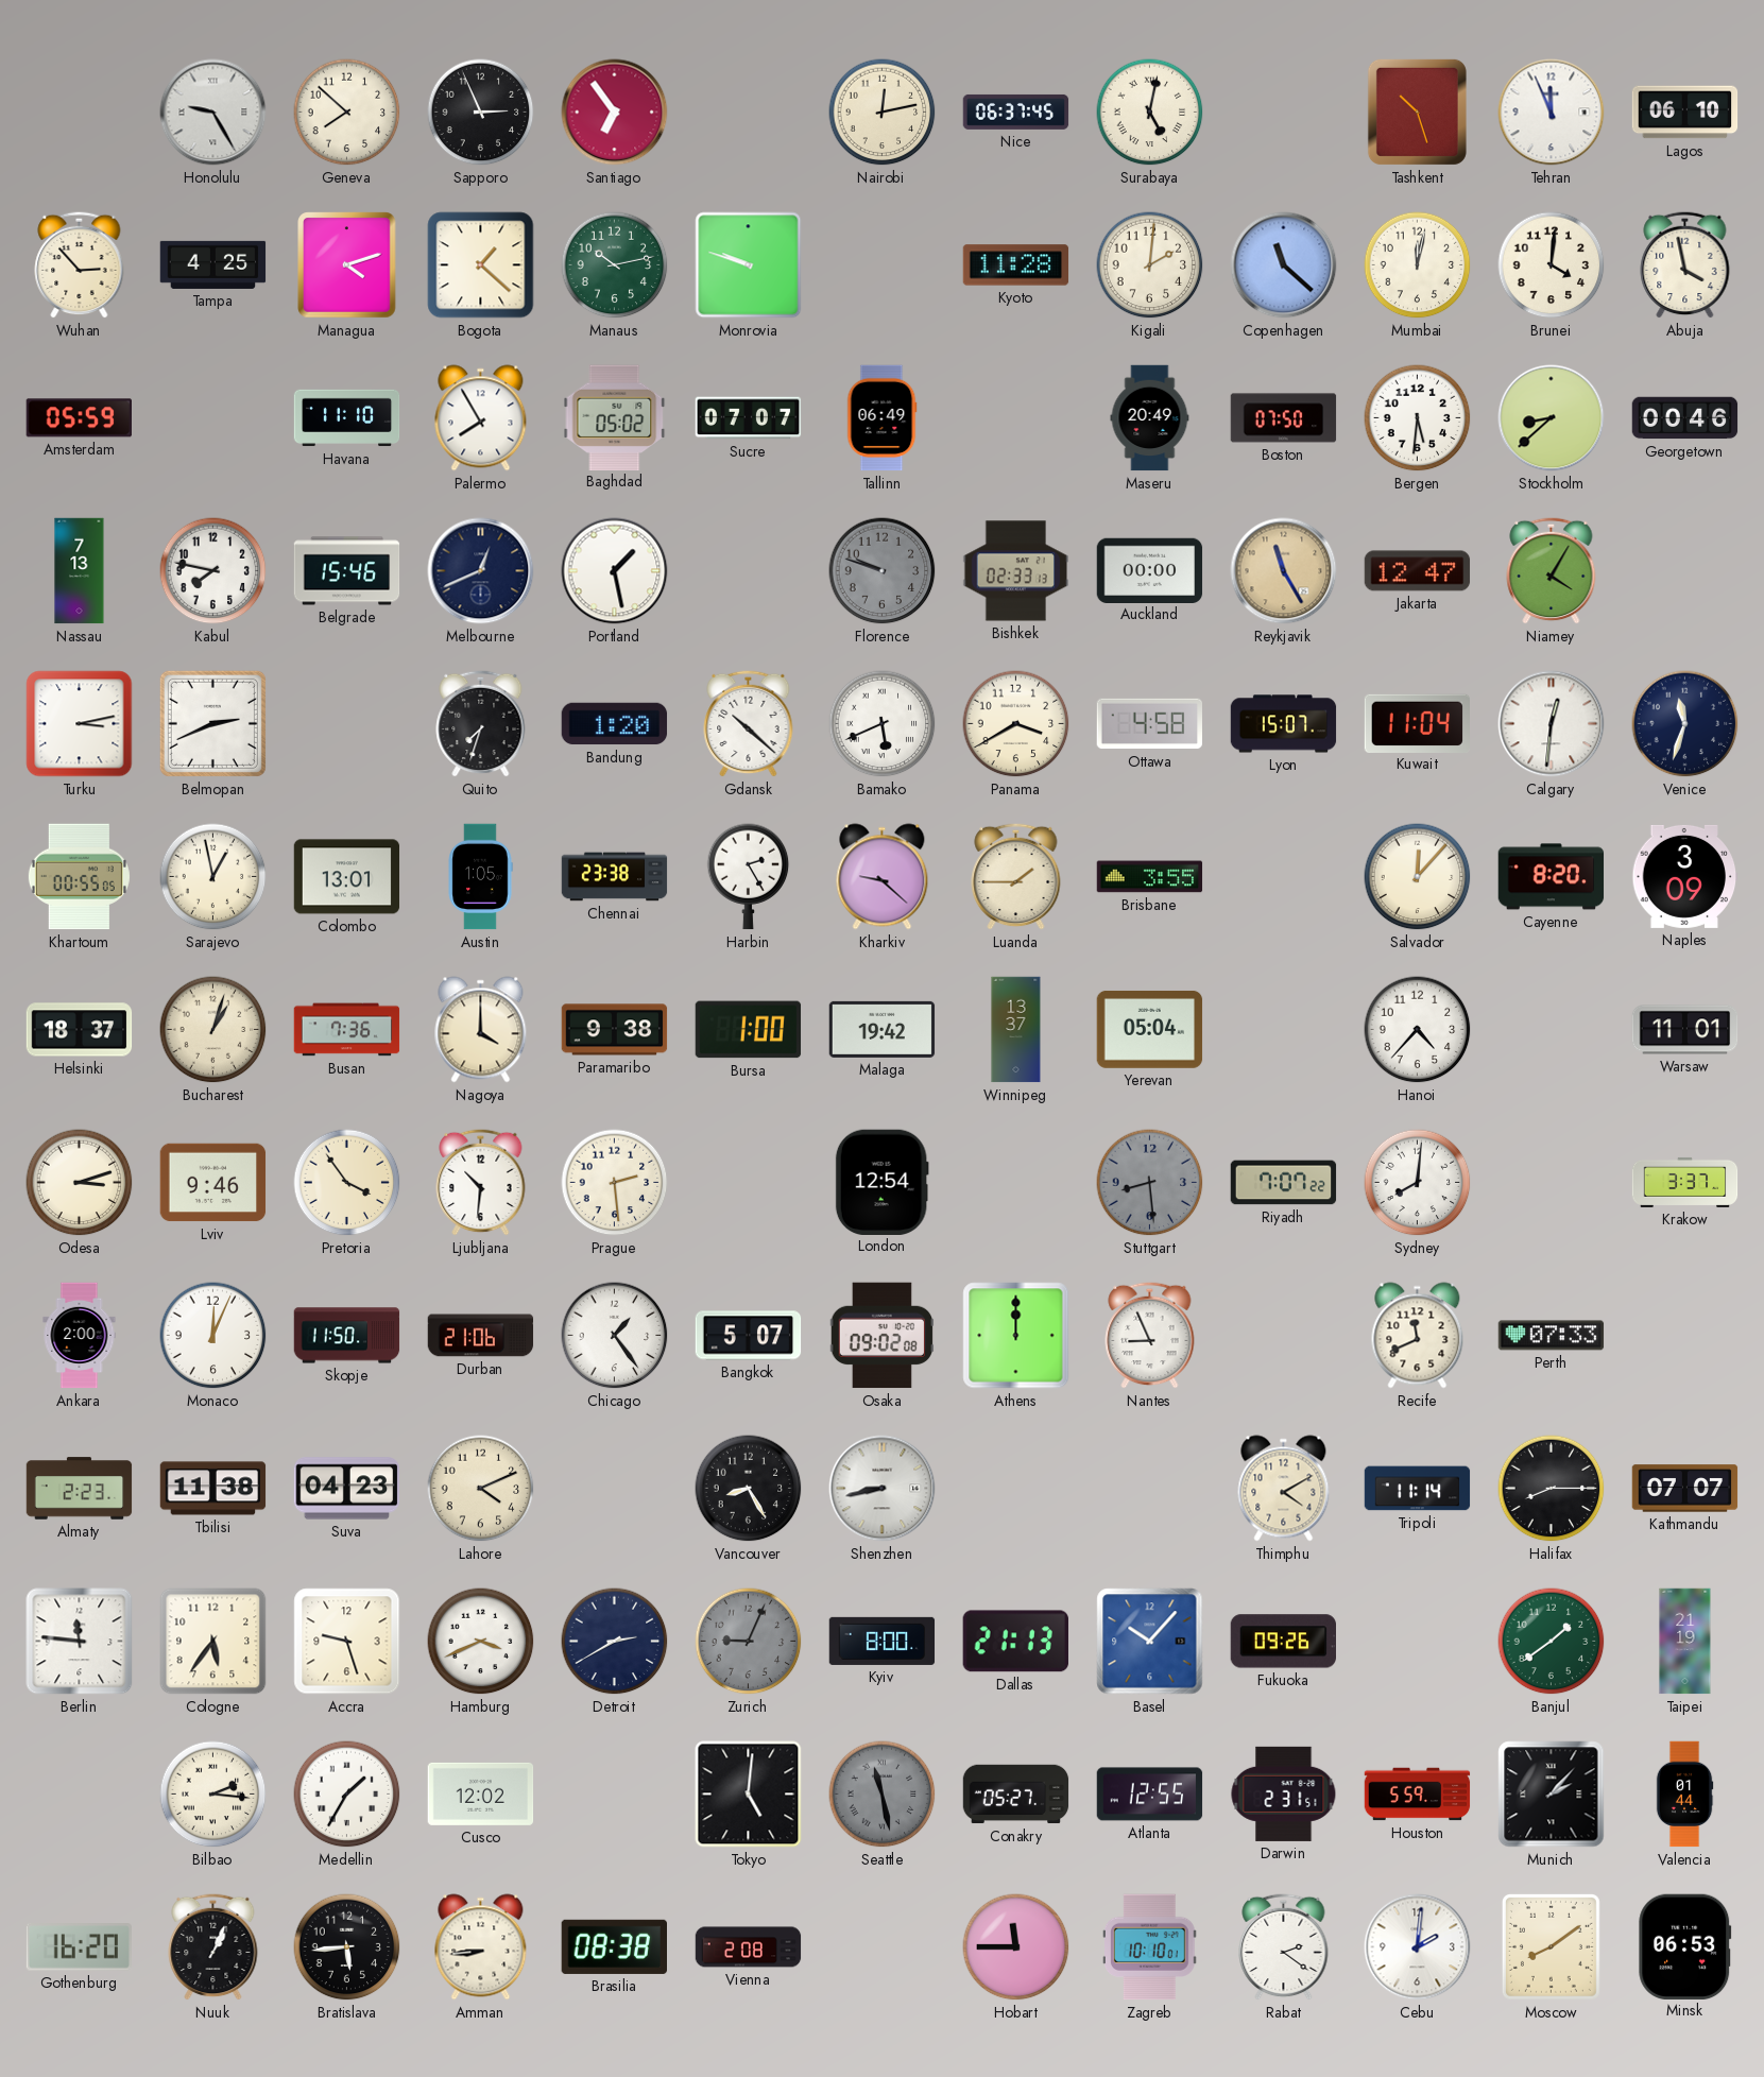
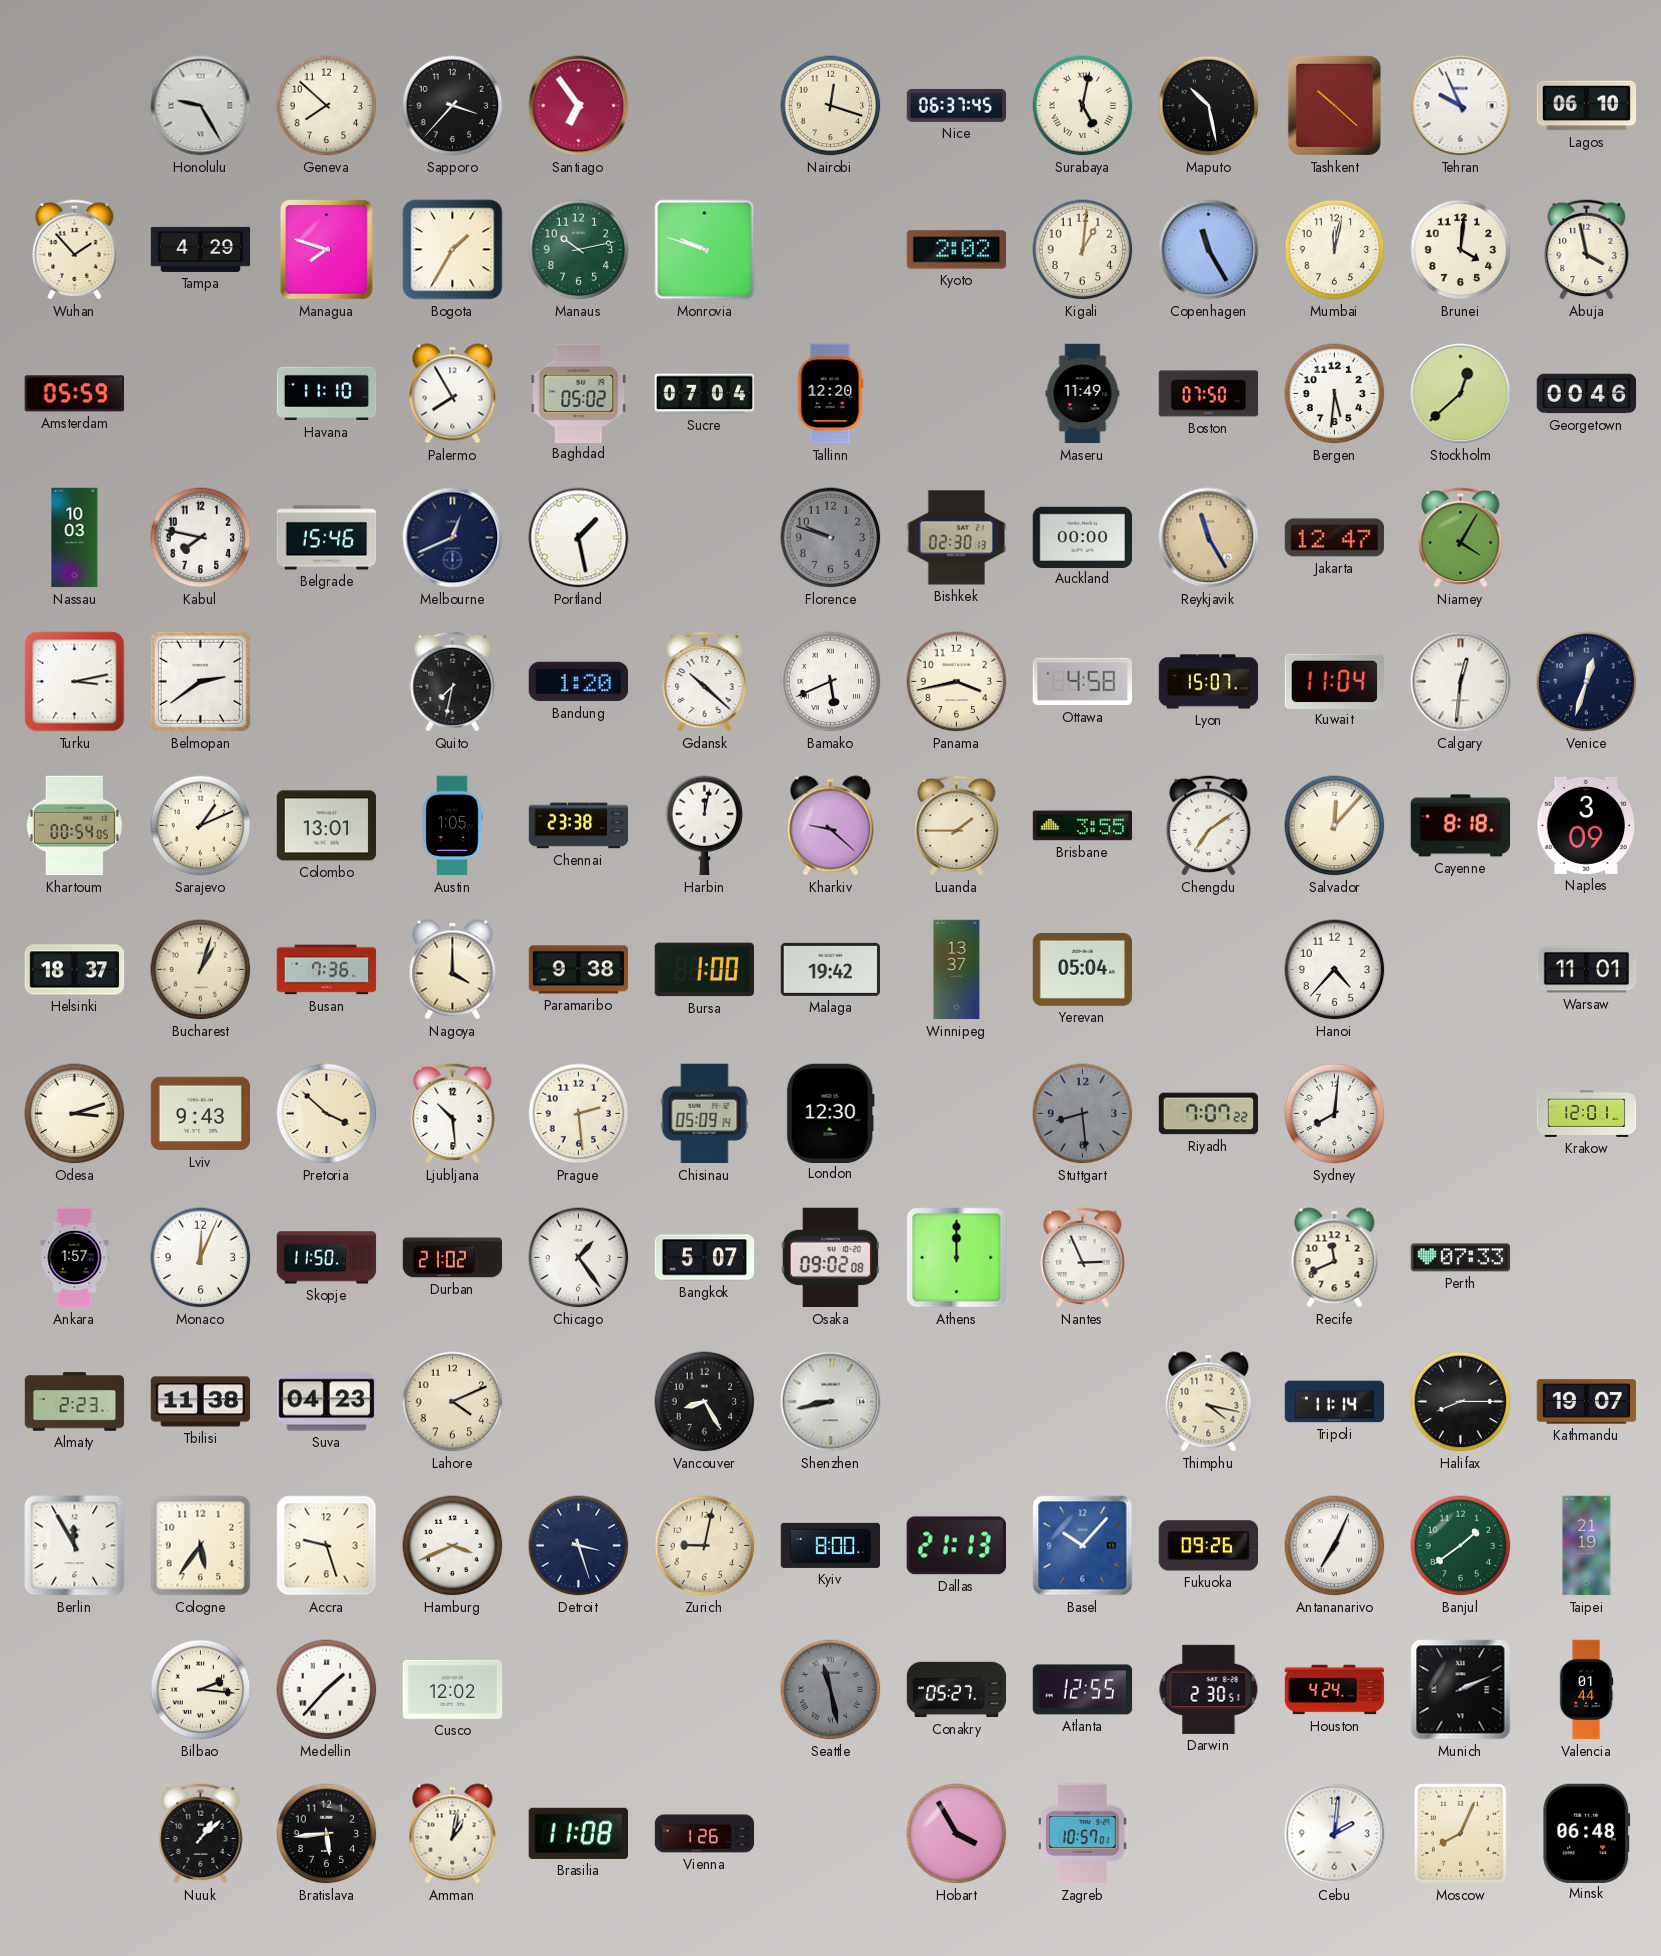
Sapporo: 2:56 -> 3:37
Nairobi: 12:13 -> 12:18
Maputo: none -> 10:28
Tashkent: 10:27 -> 10:22
Tehran: 11:56 -> 9:56
Wuhan: 2:53 -> 1:53
Tampa: 4:25 -> 4:29
Managua: 4:12 -> 7:48
Bogota: 1:22 -> 1:35
Kyoto: 11:28 -> 2:02
Kigali: 2:01 -> 1:01
Copenhagen: 11:22 -> 11:25
Sucre: 07:07 -> 07:04
Tallinn: 06:49 -> 12:20
Maseru: 20:49 -> 11:49
Stockholm: 8:38 -> 12:38
Nassau: 7:13 -> 10:03
Bishkek: 02:33 -> 02:30
Belmopan: 2:41 -> 2:39
Quito: 7:33 -> 7:32
Panama: 3:40 -> 3:43
Venice: 11:33 -> 12:33
Khartoum: 00:55 -> 00:54
Sarajevo: 12:58 -> 1:11
Harbin: 2:25 -> 12:02
Chengdu: none -> 7:09
Cayenne: 8:20 -> 8:18
Lviv: 9:46 -> 9:43
Pretoria: 3:54 -> 3:52
Ljubljana: 10:31 -> 10:29
Chisinau: none -> 05:09
London: 12:54 -> 12:30
Krakow: 3:37 -> 12:01
Ankara: 2:00 -> 1:57
Durban: 21:06 -> 21:02
Nantes: 8:56 -> 2:56
Thimphu: 4:10 -> 4:17
Kathmandu: 07:07 -> 19:07
Berlin: 11:46 -> 11:55
Detroit: 2:40 -> 3:27
Zurich: 9:04 -> 9:02
Zurich dial: grey -> cream
Antananarivo: none -> 7:04
Medellin: 1:35 -> 1:37
Tokyo: 5:01 -> none
Darwin: 2:31 -> 2:30
Houston: 5:59 -> 4:24
Munich: 2:07 -> 2:11
Gothenburg: 16:20 -> none
Nuuk: 1:04 -> 1:08
Amman: 8:44 -> 1:02
Brasilia: 08:38 -> 11:08
Vienna: 2:08 -> 1:26
Hobart: 11:45 -> 3:55
Zagreb: 10:10 -> 10:57
Rabat: 2:21 -> none
Moscow: 8:09 -> 8:04
Minsk: 06:53 -> 06:48
